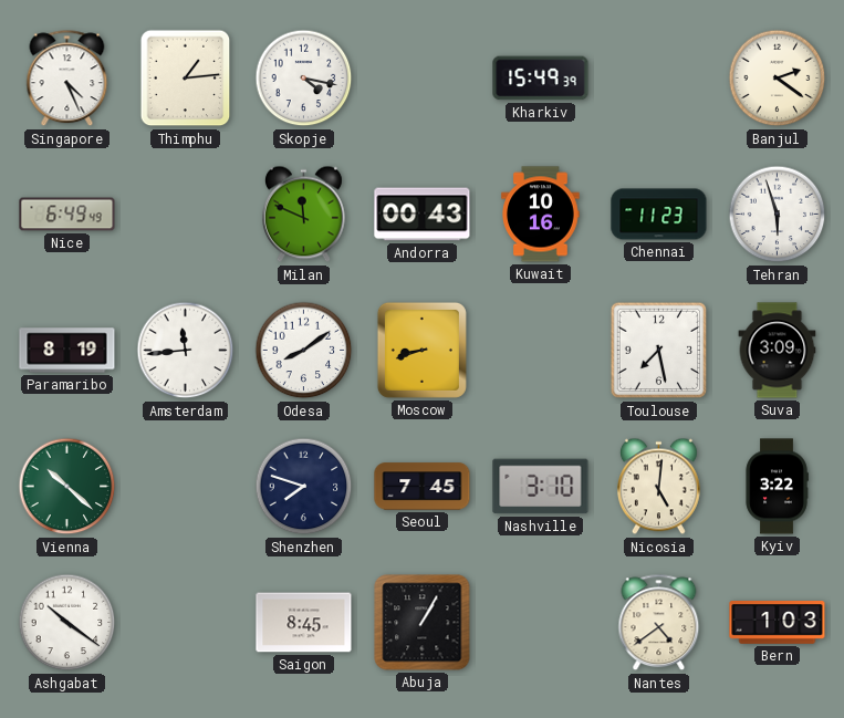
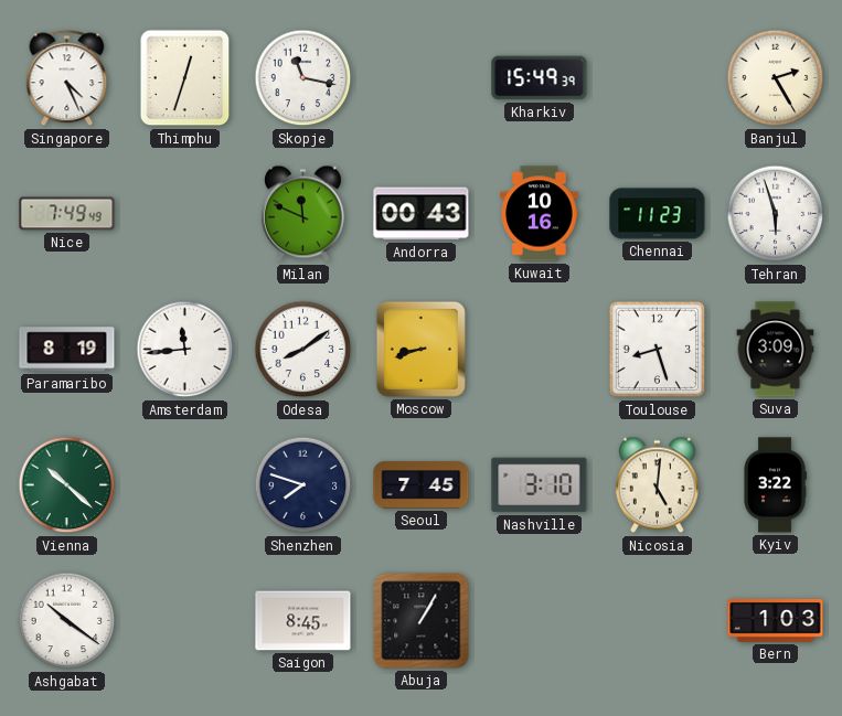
Thimphu: 1:14 -> 12:33
Skopje: 4:17 -> 11:17
Banjul: 2:21 -> 2:25
Nice: 6:49 -> 7:49
Toulouse: 7:28 -> 8:27
Nantes: 4:39 -> none
